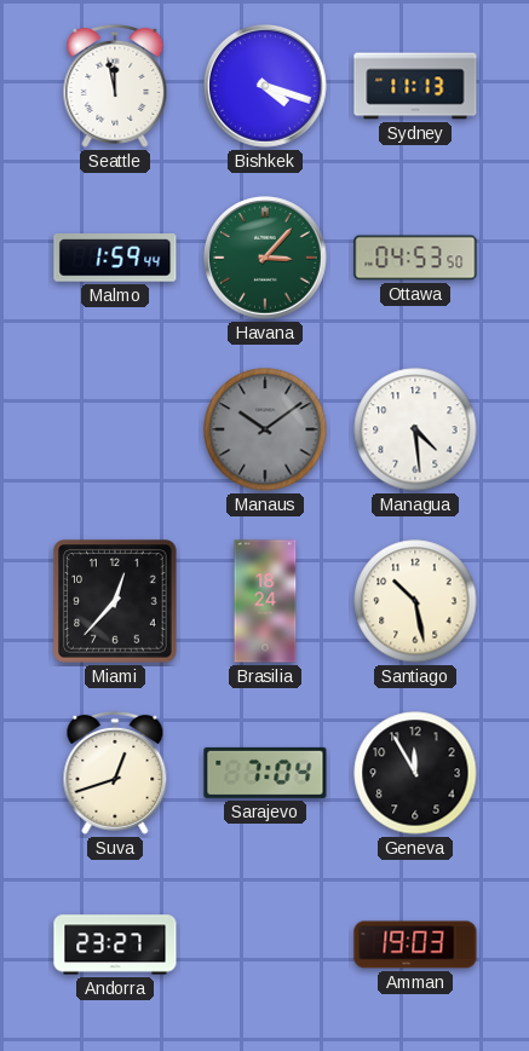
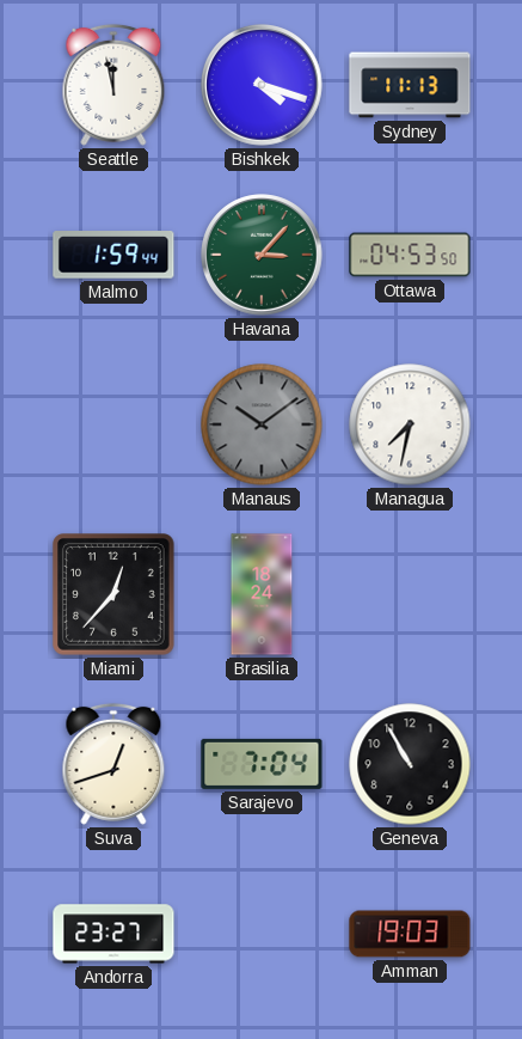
Managua: 4:29 -> 7:32
Santiago: 10:28 -> none
Geneva: 11:55 -> 10:55
